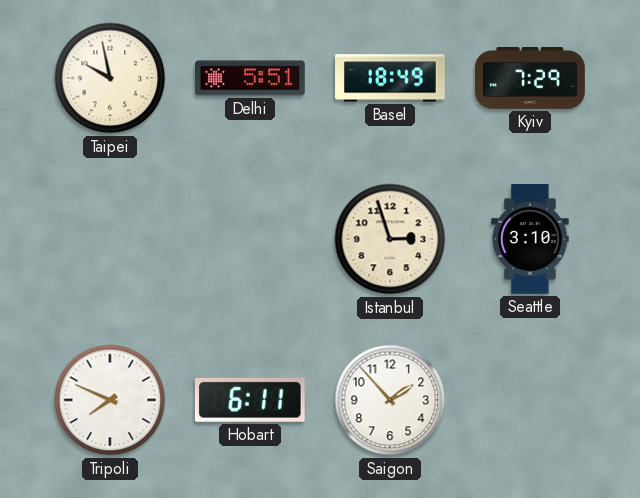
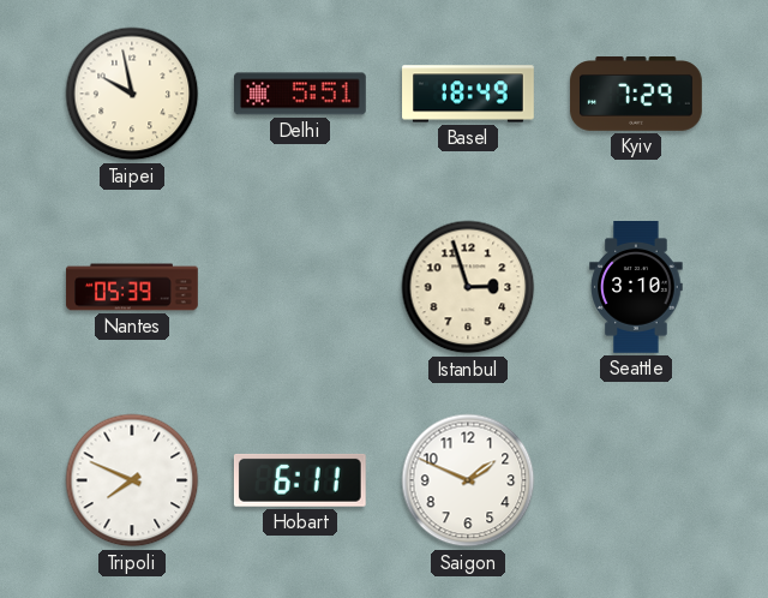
Nantes: none -> 05:39
Saigon: 1:53 -> 1:49
